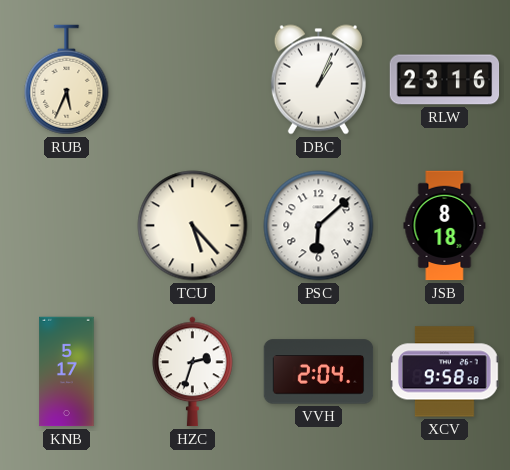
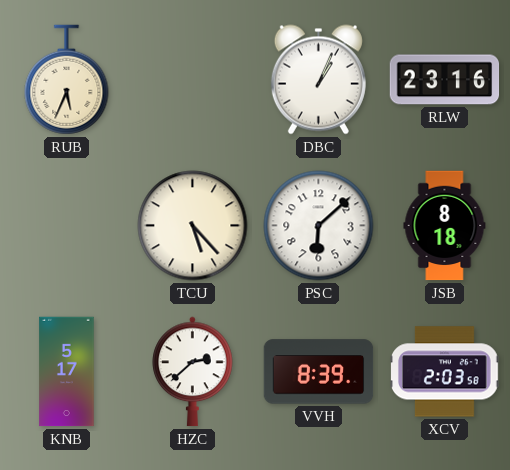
HZC: 2:33 -> 2:38
VVH: 2:04 -> 8:39
XCV: 9:58 -> 2:03
